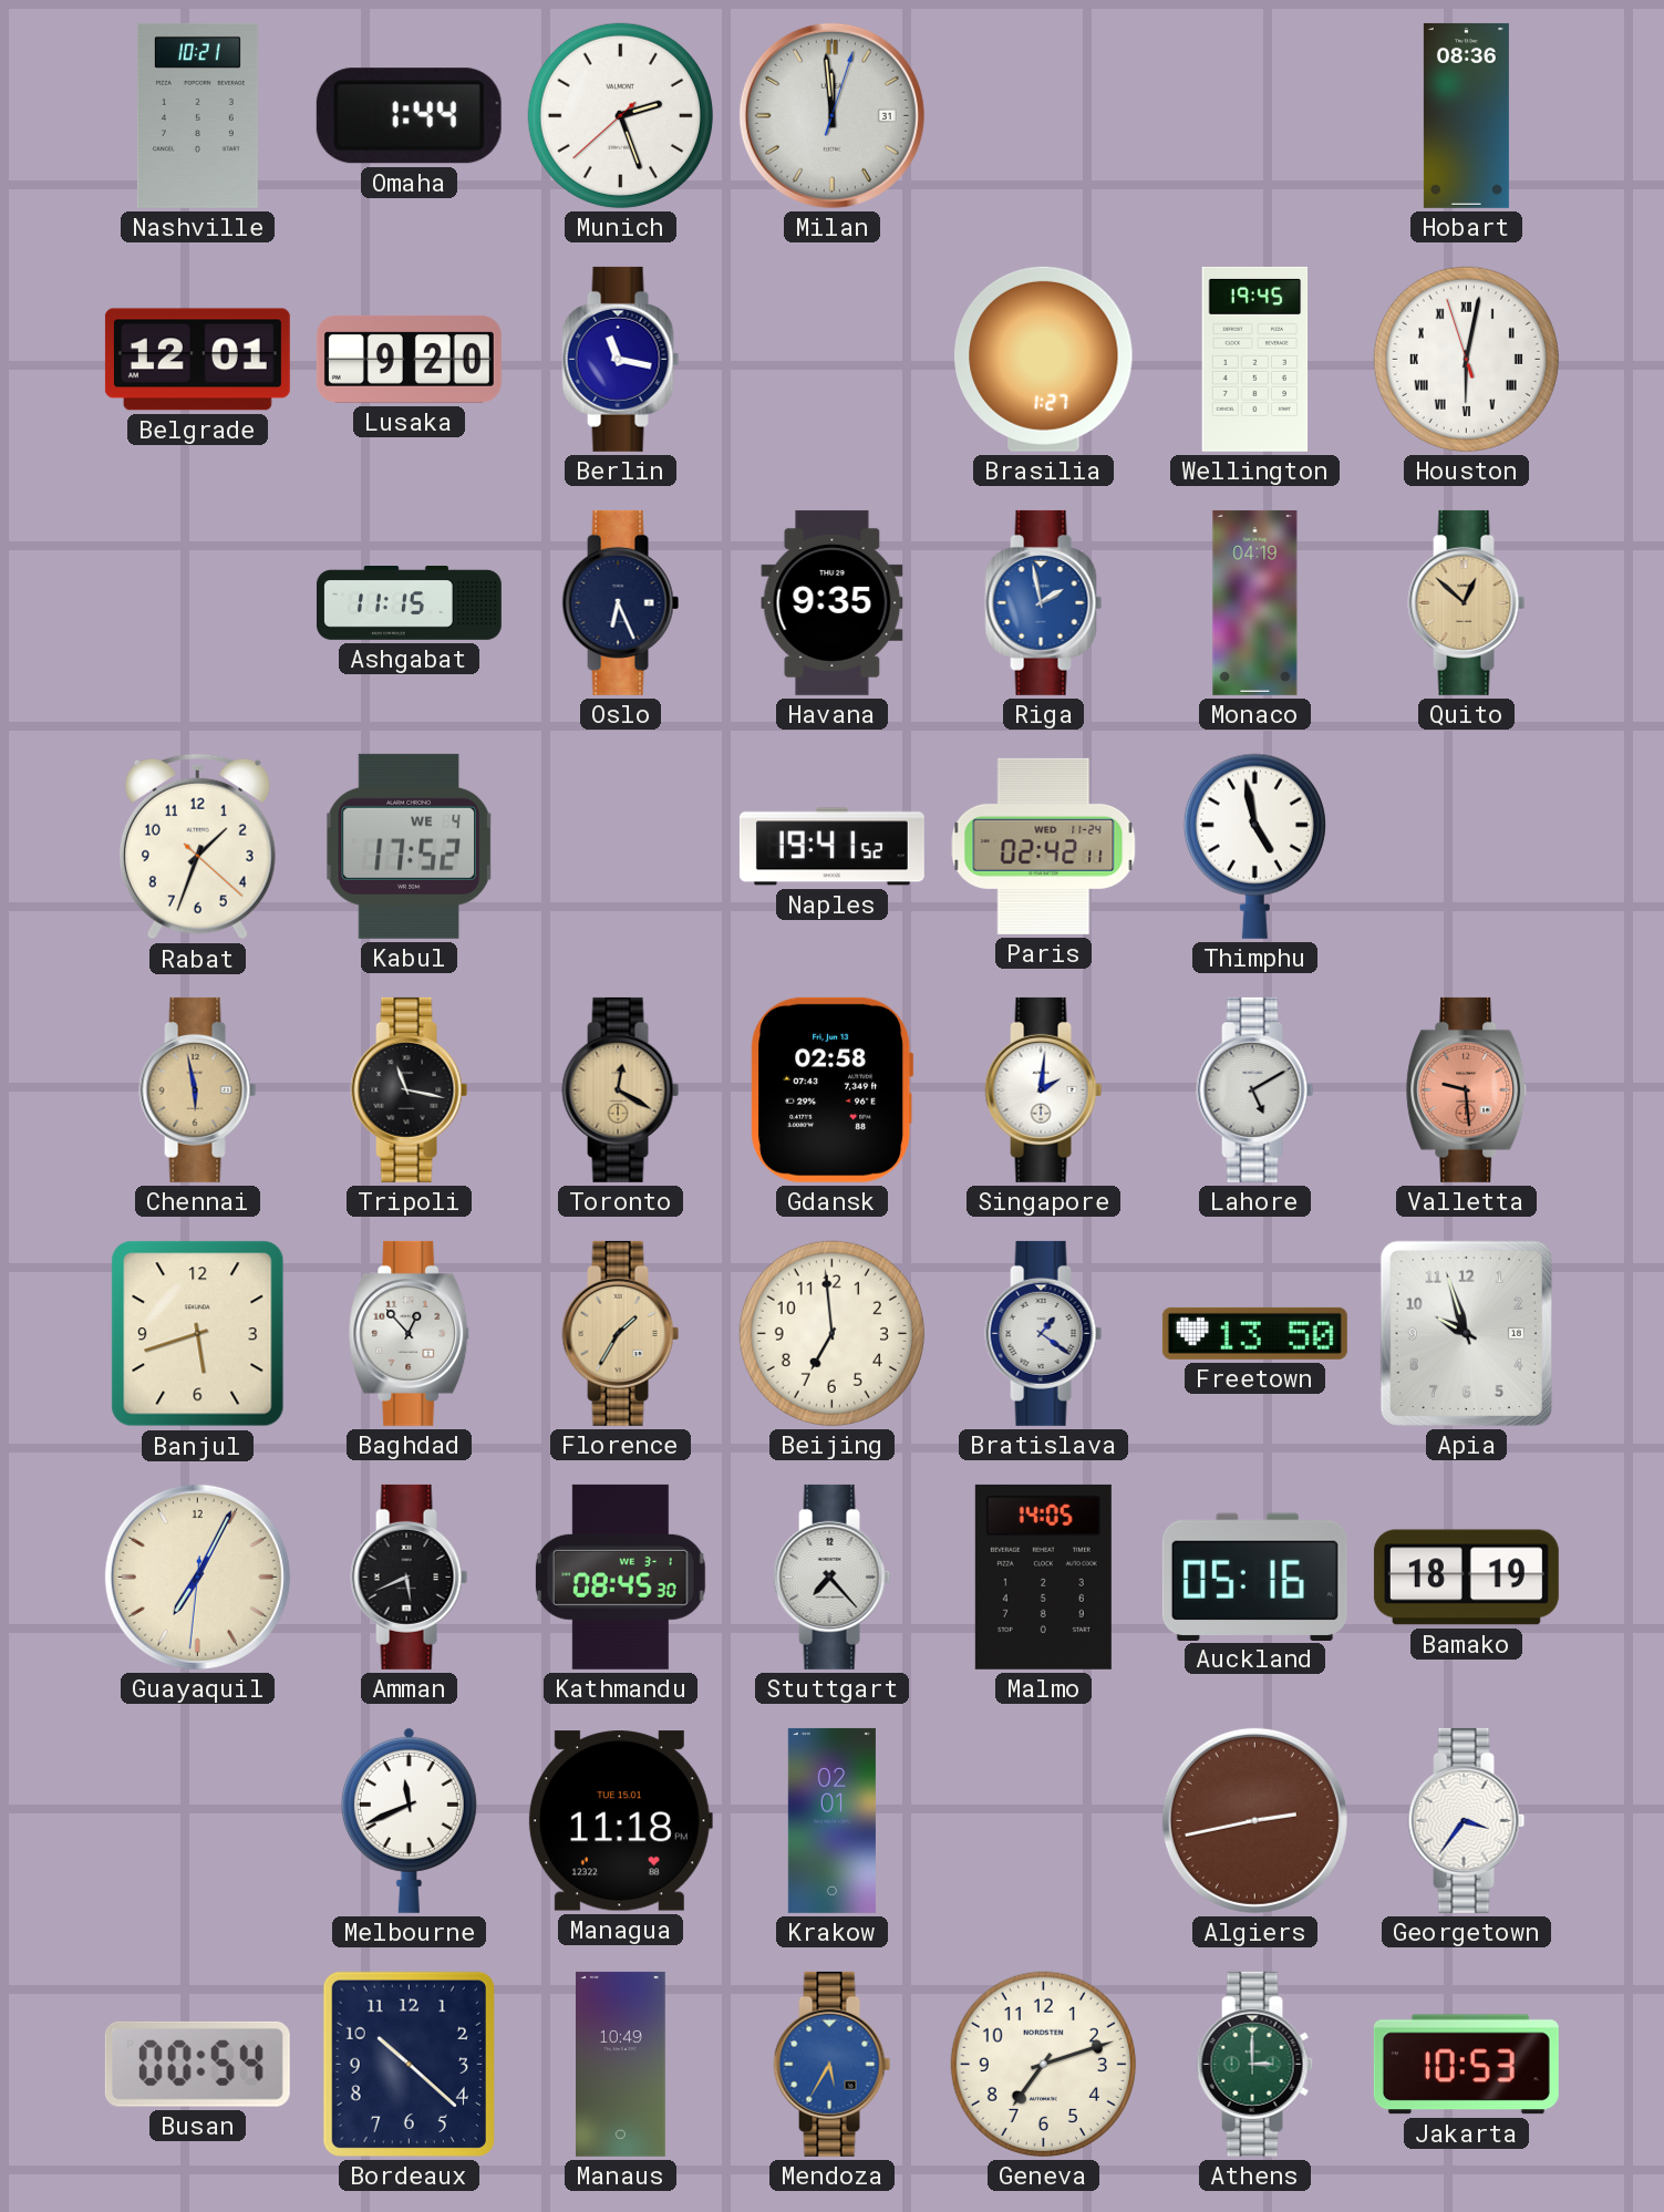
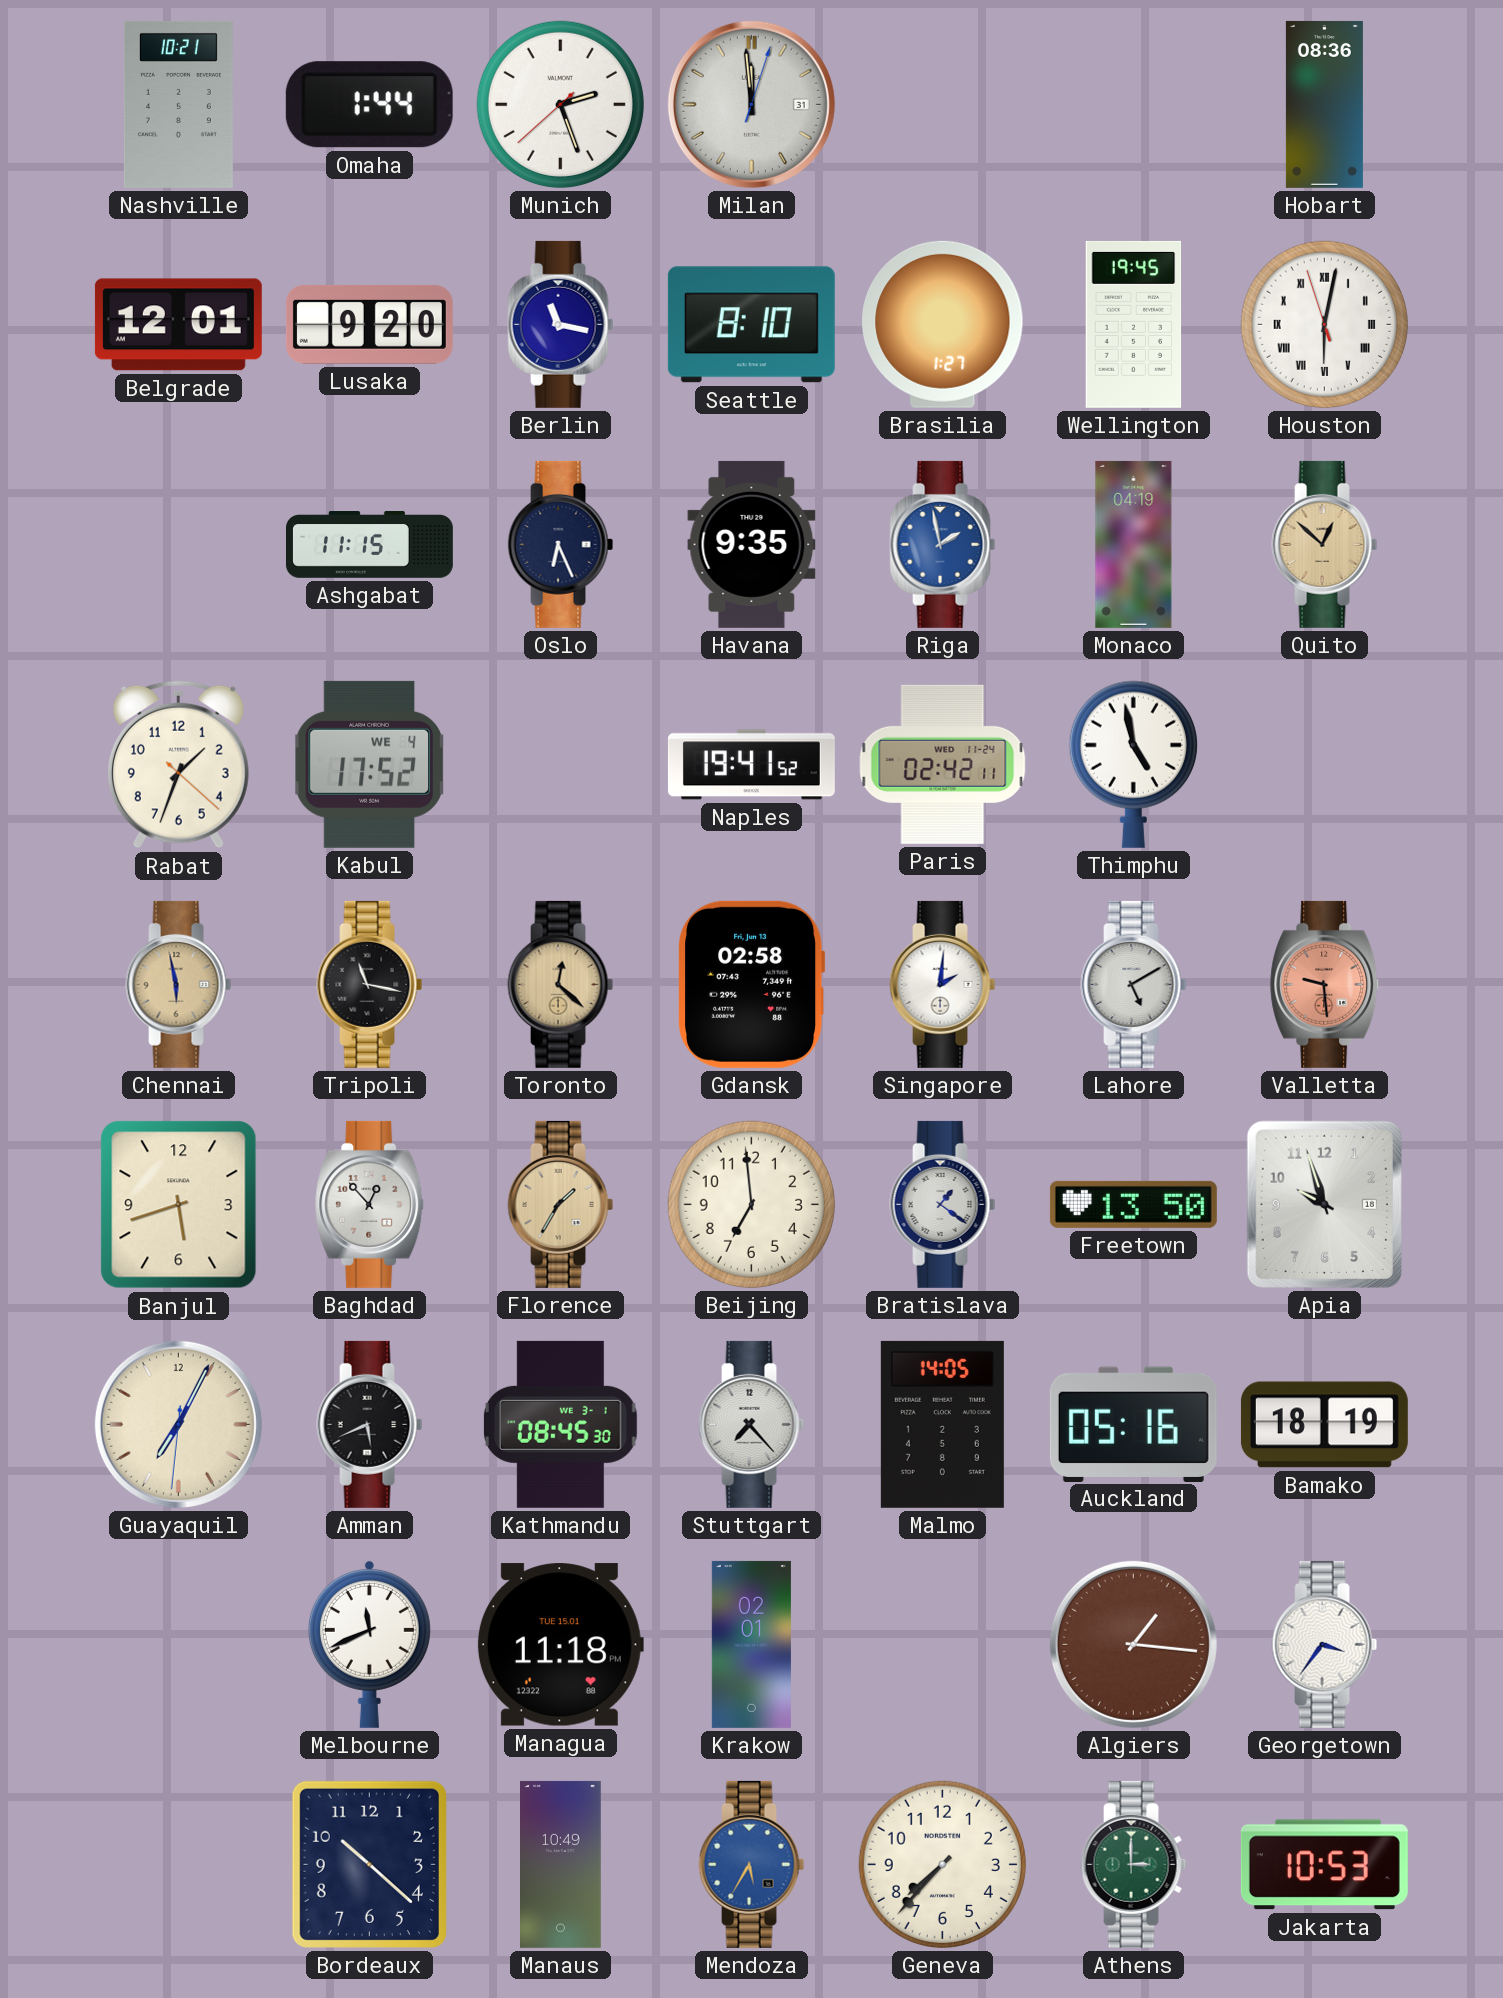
Seattle: none -> 8:10
Toronto: 12:20 -> 12:22
Algiers: 2:43 -> 1:16
Busan: 00:54 -> none
Geneva: 7:12 -> 7:37
